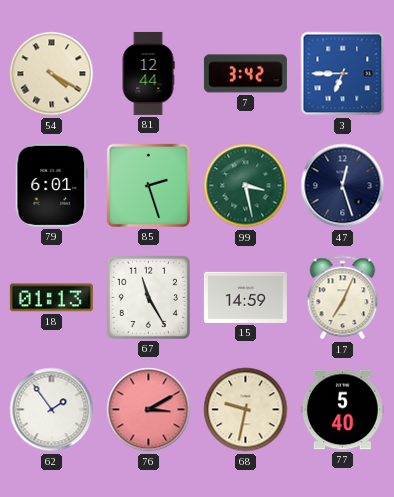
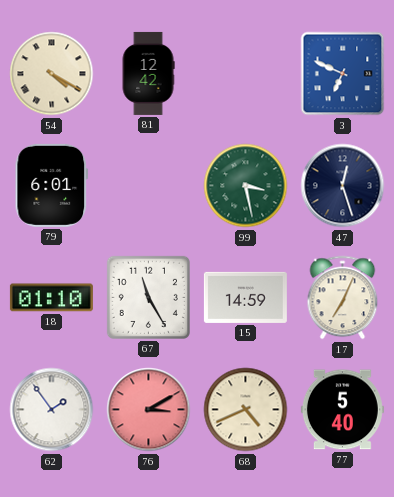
81: 12:44 -> 12:42
7: 3:42 -> none
3: 6:45 -> 6:49
85: 2:27 -> none
18: 01:13 -> 01:10
68: 9:32 -> 4:41
